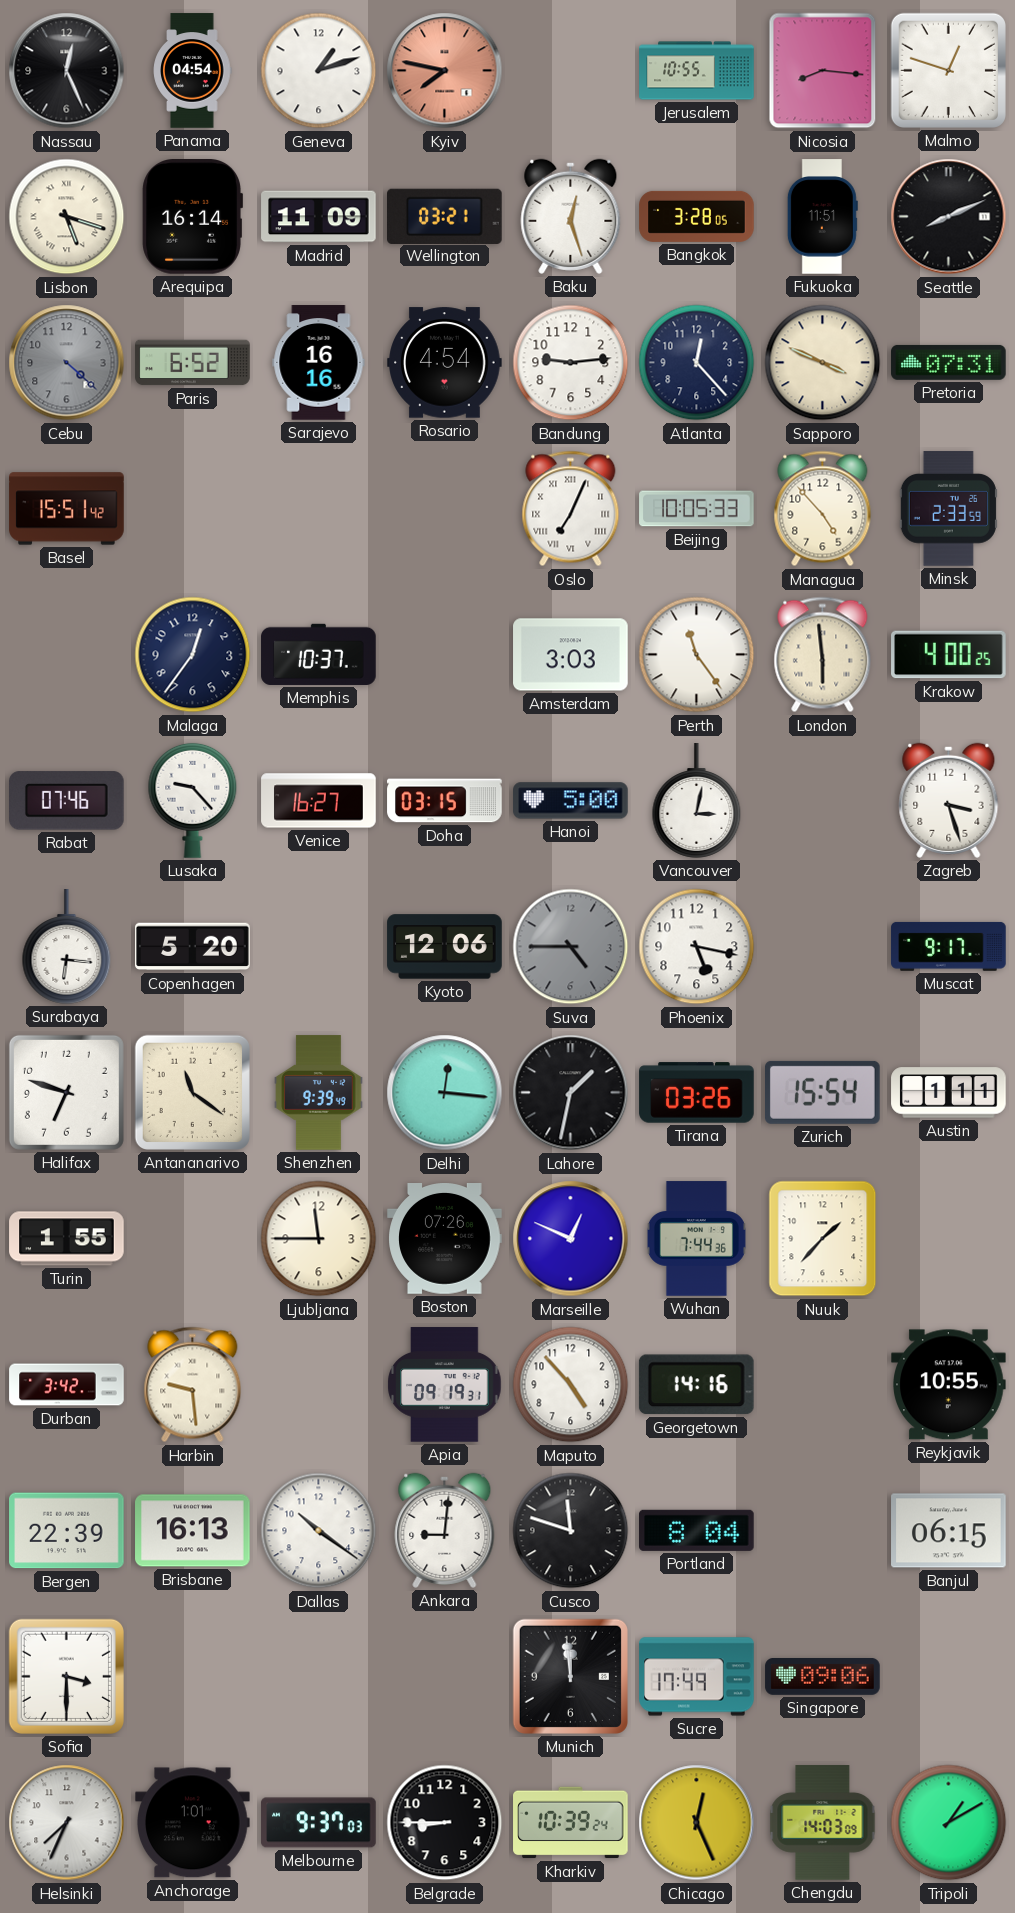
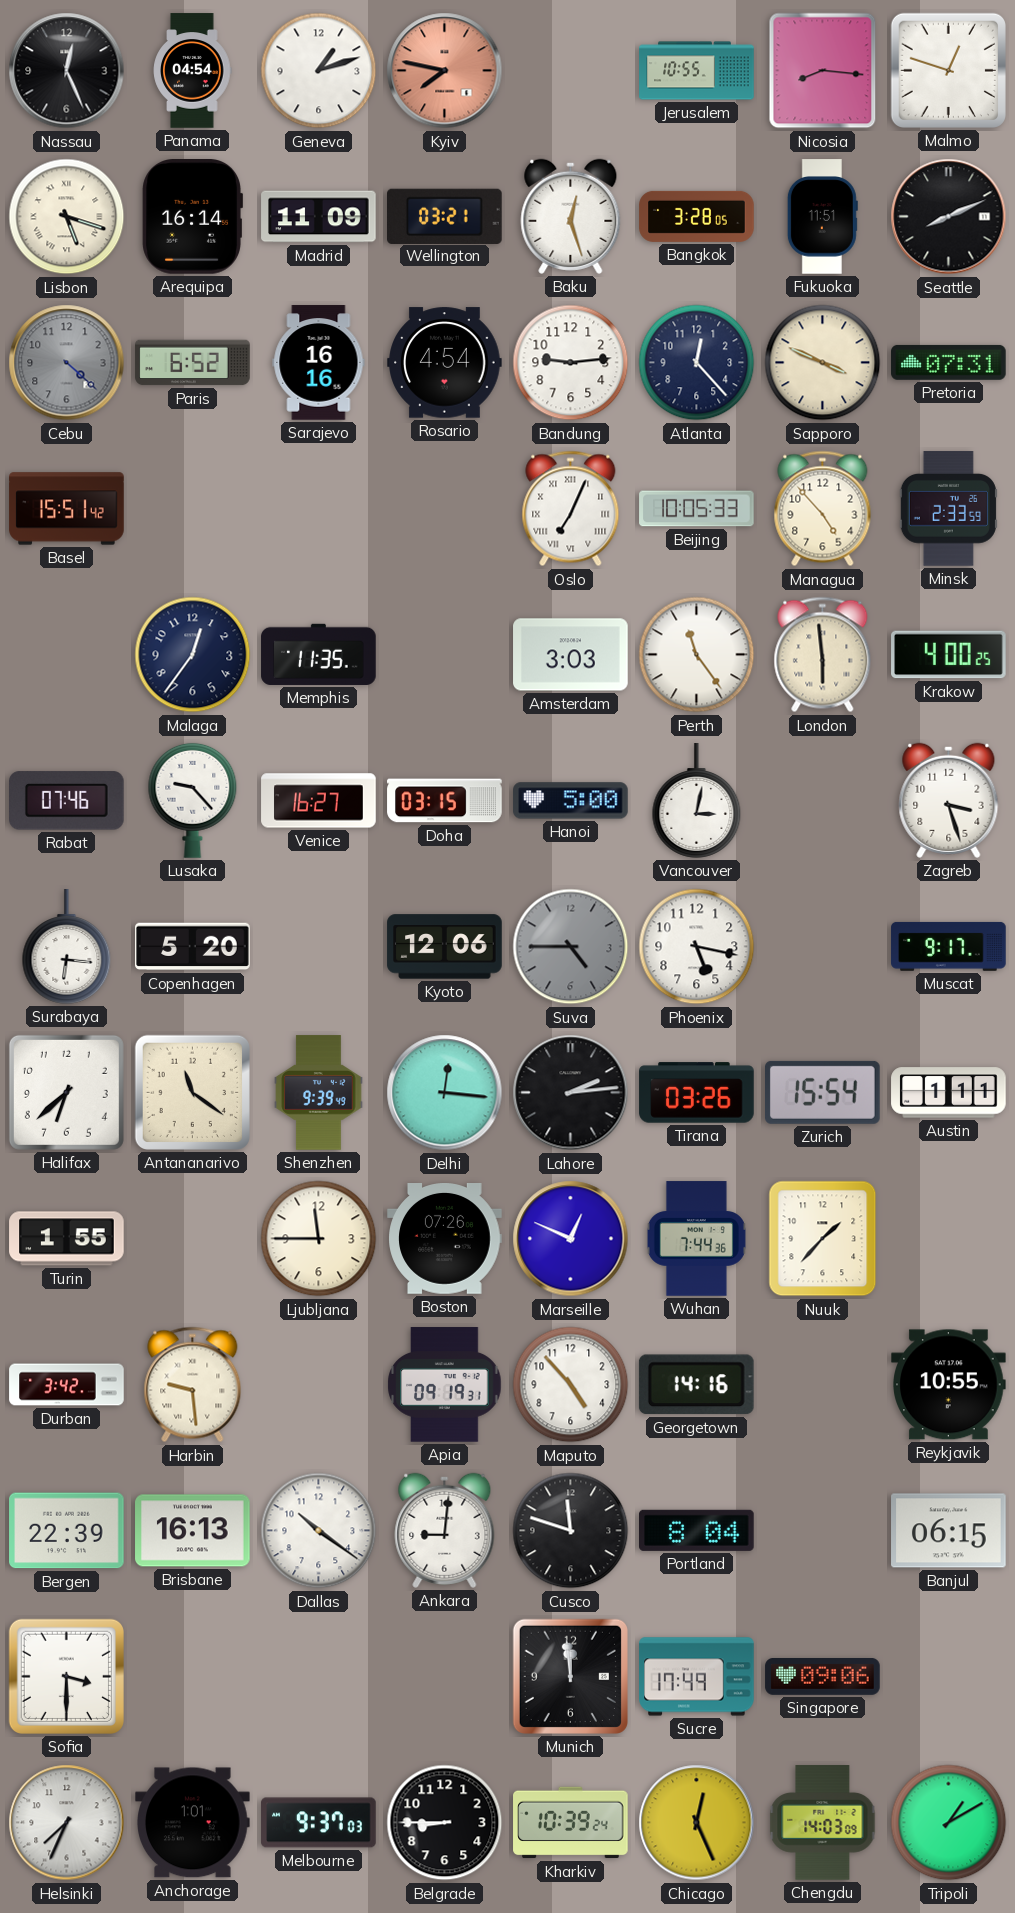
Memphis: 10:37 -> 11:35
Halifax: 6:48 -> 6:38
Lahore: 1:32 -> 2:14
